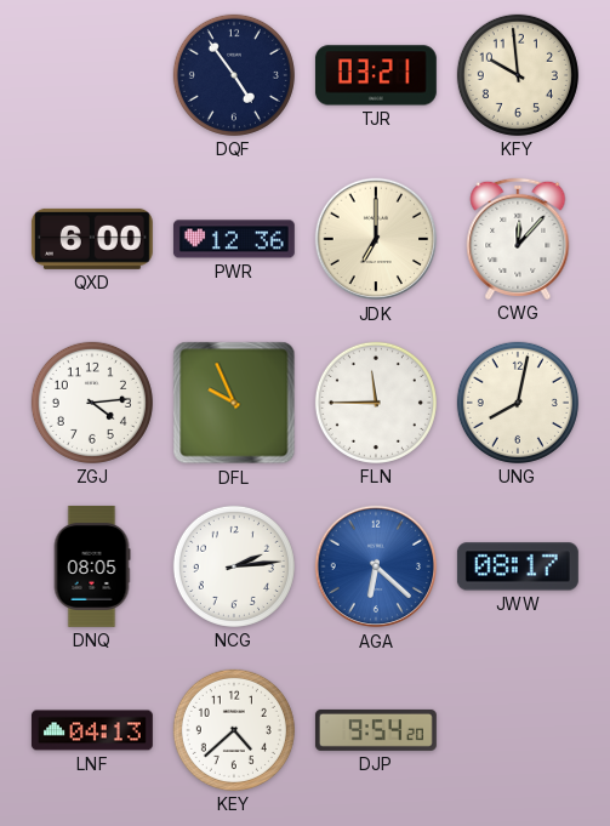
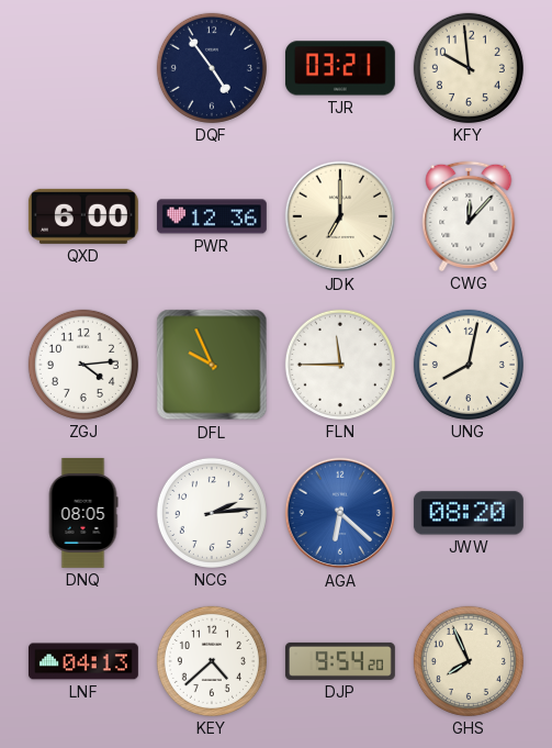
JWW: 08:17 -> 08:20
GHS: none -> 7:56
